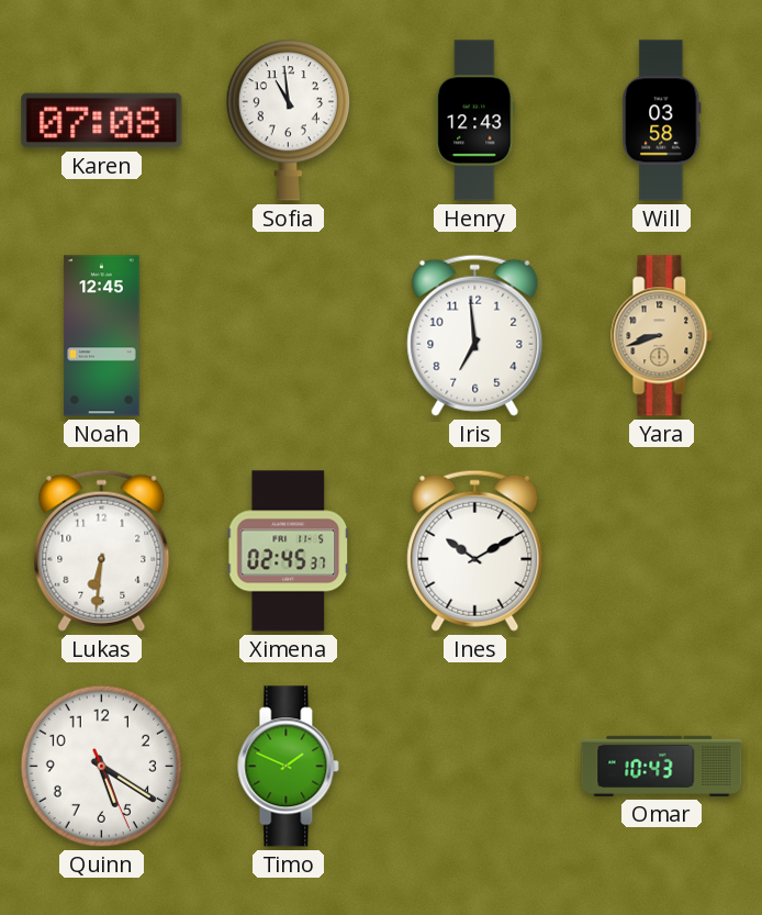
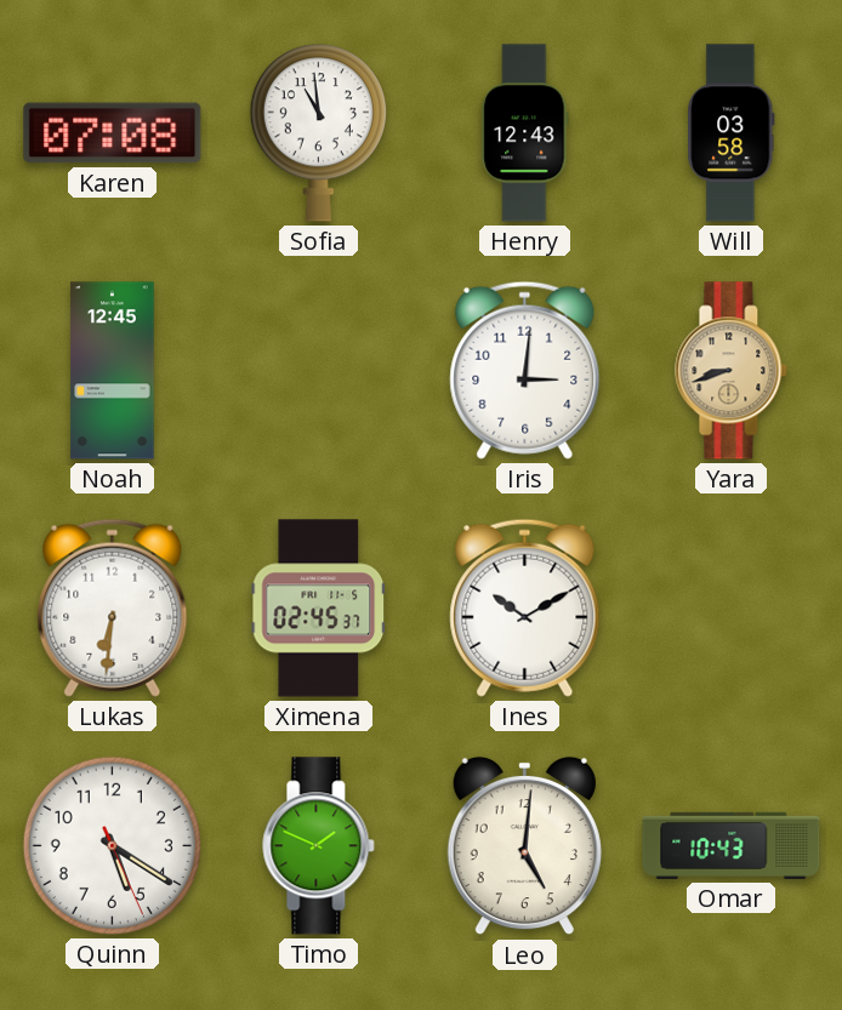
Iris: 6:59 -> 3:01
Leo: none -> 5:01
